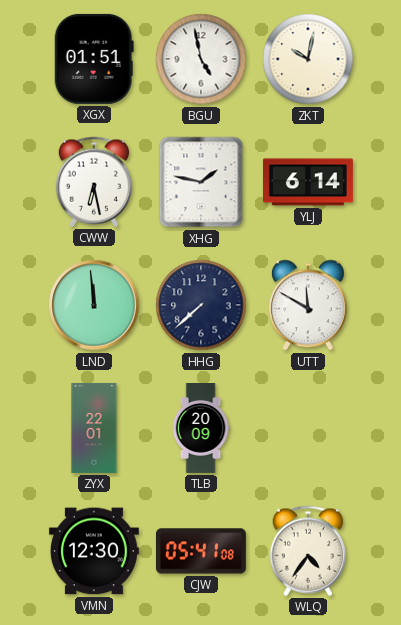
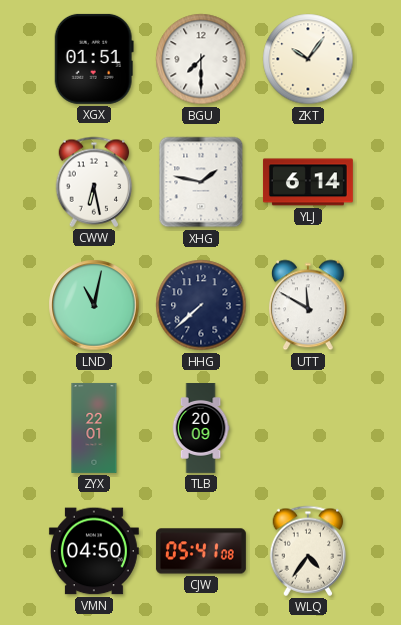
BGU: 4:58 -> 7:30
ZKT: 10:02 -> 10:06
LND: 11:59 -> 11:02
VMN: 12:30 -> 04:50
